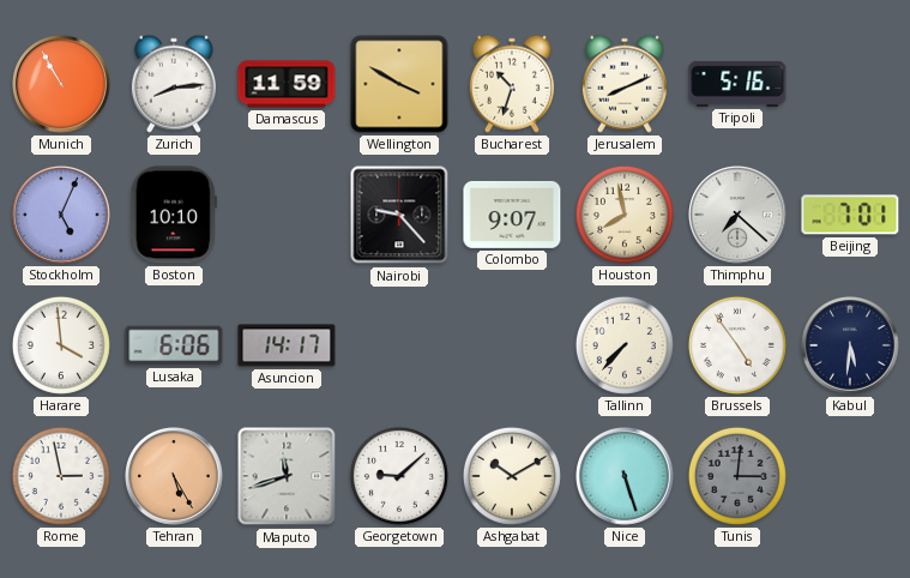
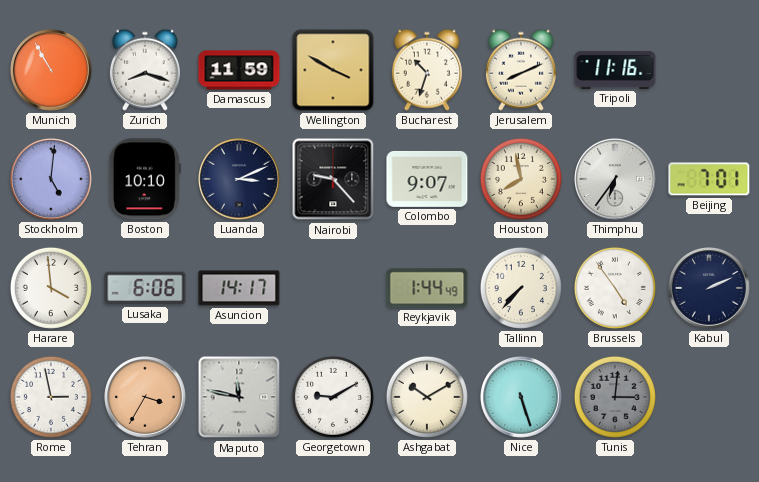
Zurich: 8:14 -> 8:18
Tripoli: 5:16 -> 11:16
Stockholm: 5:04 -> 5:01
Luanda: none -> 3:11
Thimphu: 7:22 -> 6:36
Reykjavik: none -> 1:44
Kabul: 5:31 -> 2:11
Tehran: 5:25 -> 3:35
Maputo: 11:42 -> 11:47
Georgetown: 9:08 -> 9:10
